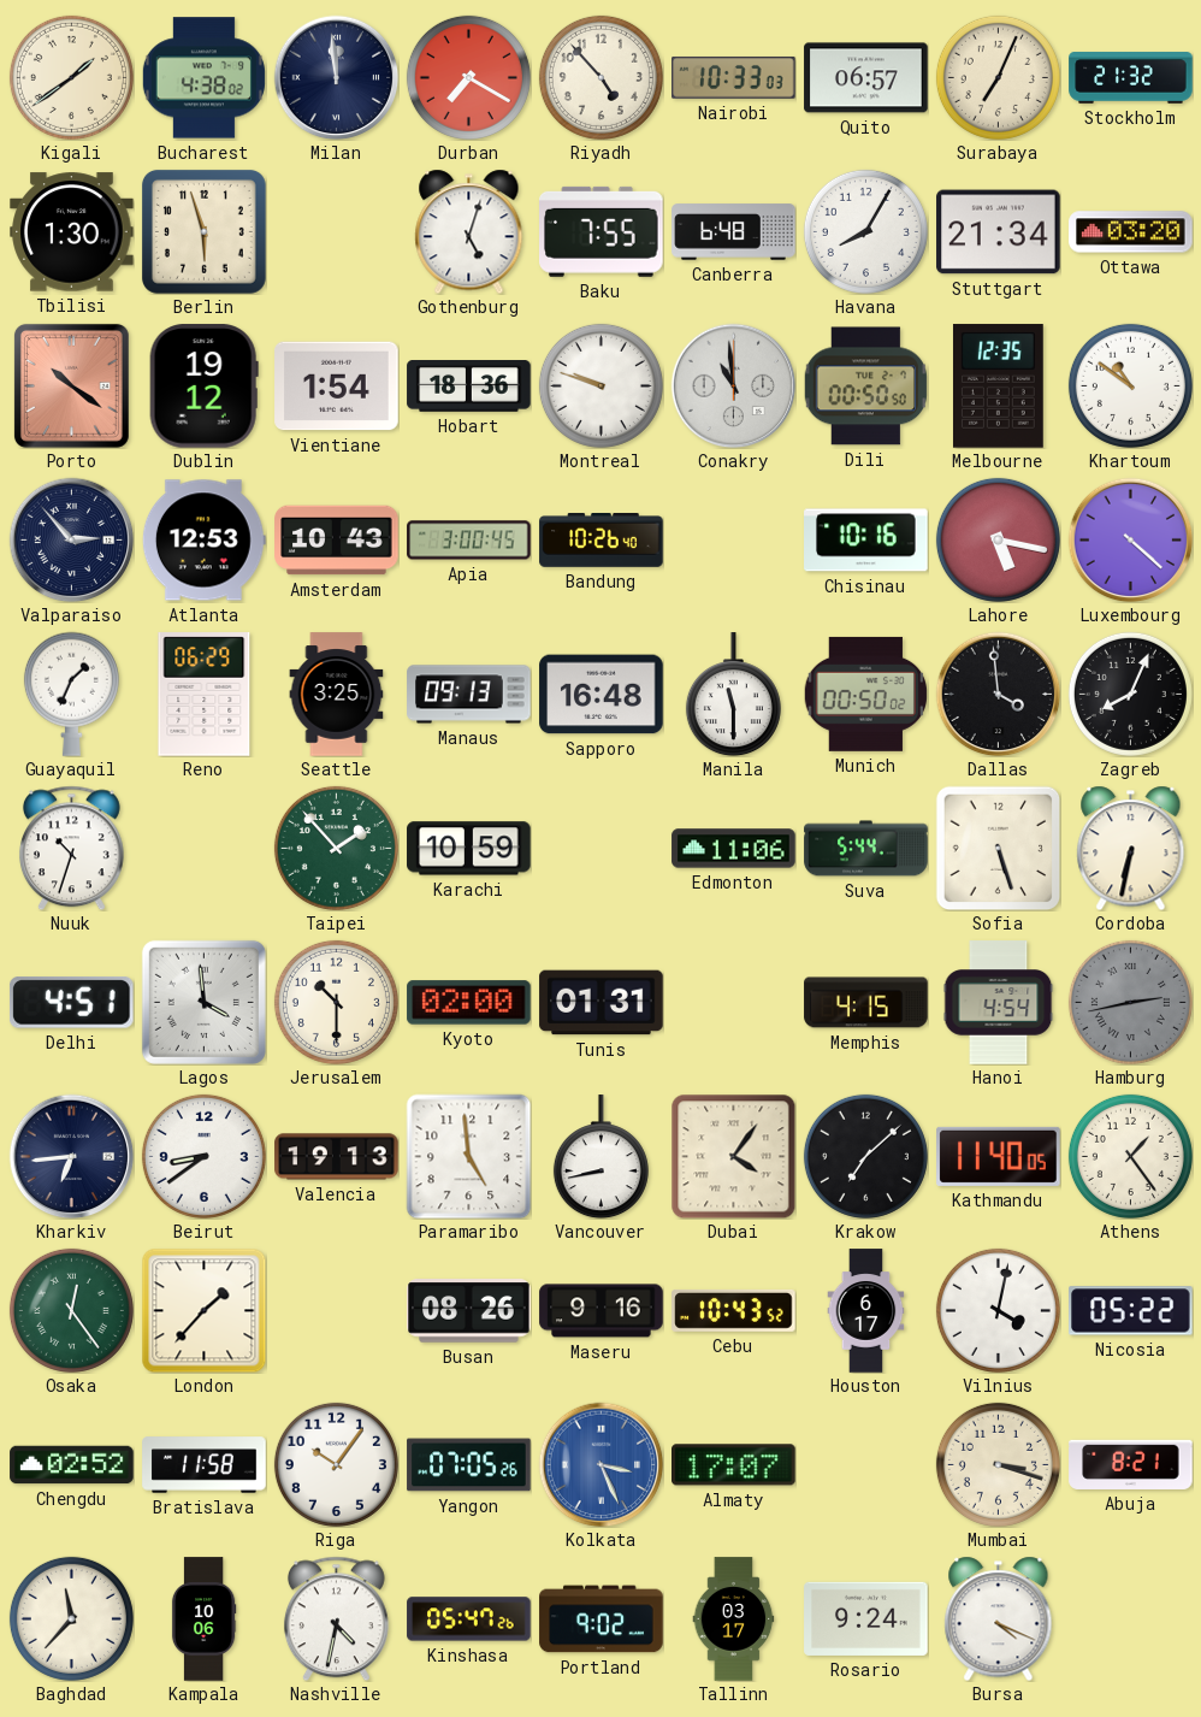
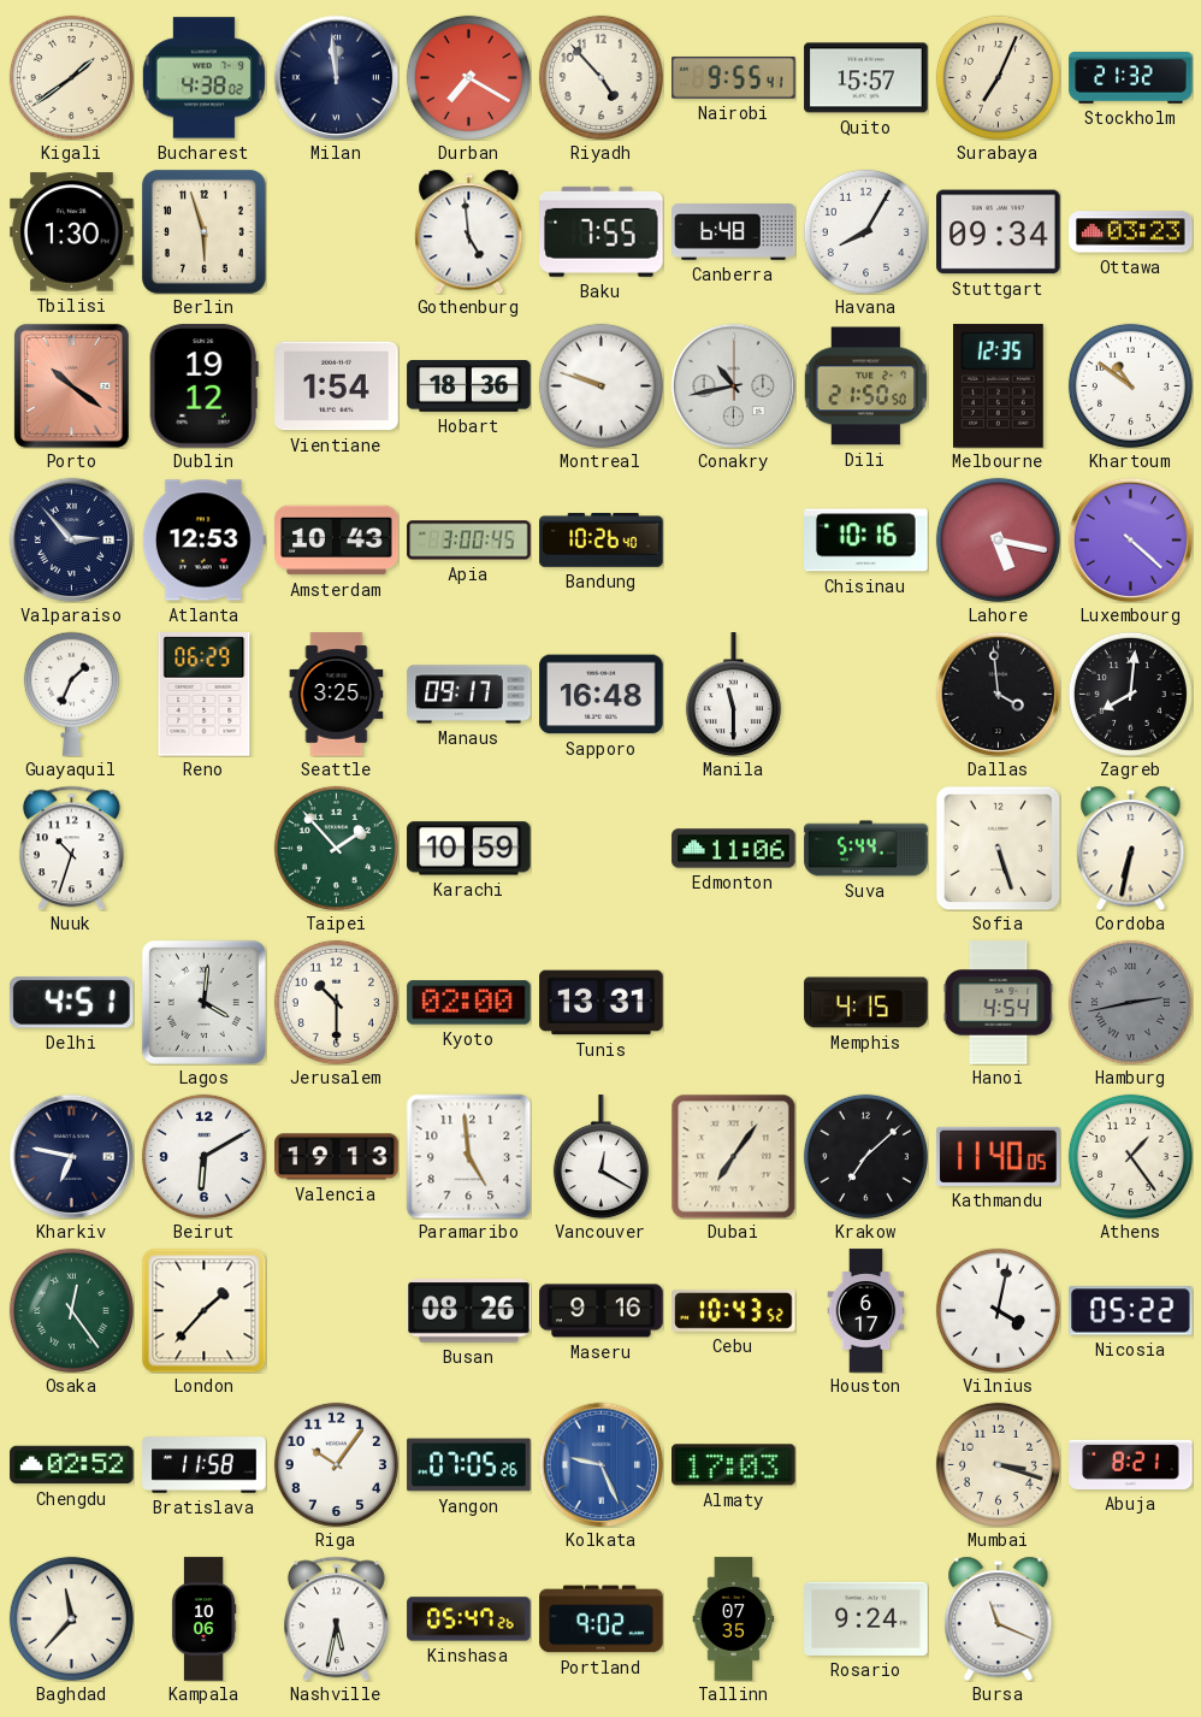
Nairobi: 10:33 -> 9:55
Quito: 06:57 -> 15:57
Gothenburg: 5:03 -> 4:59
Stuttgart: 21:34 -> 09:34
Ottawa: 03:20 -> 03:23
Conakry: 10:59 -> 10:43
Dili: 00:50 -> 21:50
Manaus: 09:13 -> 09:17
Munich: 00:50 -> none
Zagreb: 8:04 -> 8:01
Lagos: 3:59 -> 4:01
Tunis: 01:31 -> 13:31
Kharkiv: 6:44 -> 6:47
Beirut: 8:39 -> 6:10
Vancouver: 8:43 -> 12:20
Dubai: 4:06 -> 7:06
Kolkata: 3:26 -> 9:26
Almaty: 17:07 -> 17:03
Nashville: 4:32 -> 5:32
Tallinn: 03:17 -> 07:35
Bursa: 4:19 -> 11:19
